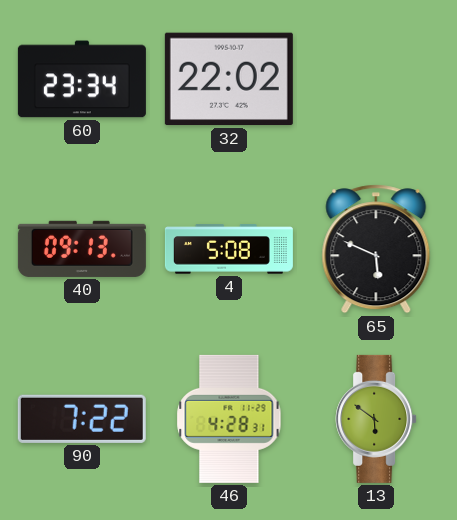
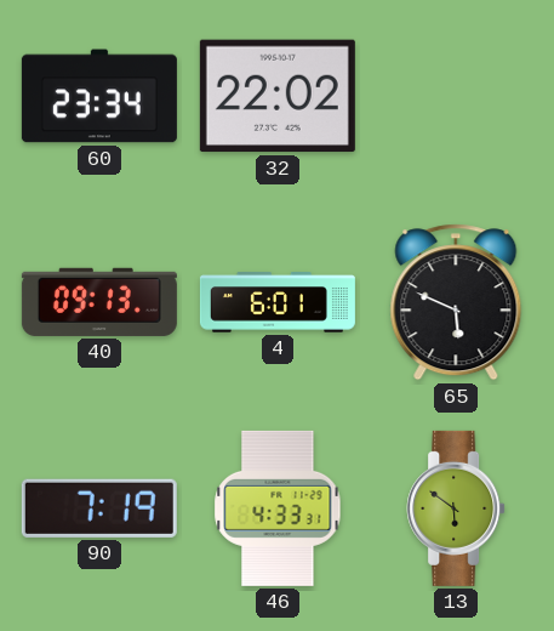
4: 5:08 -> 6:01
90: 7:22 -> 7:19
46: 4:28 -> 4:33
